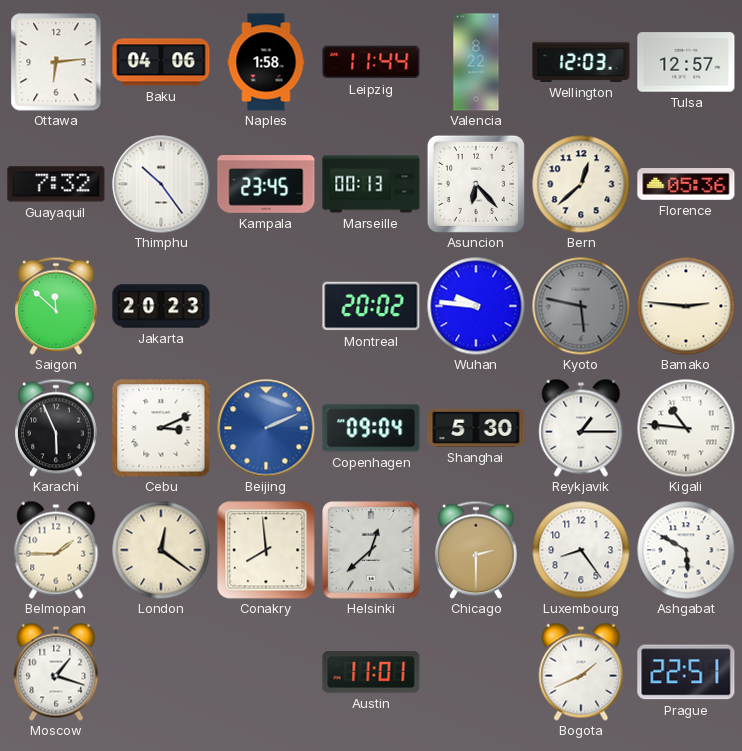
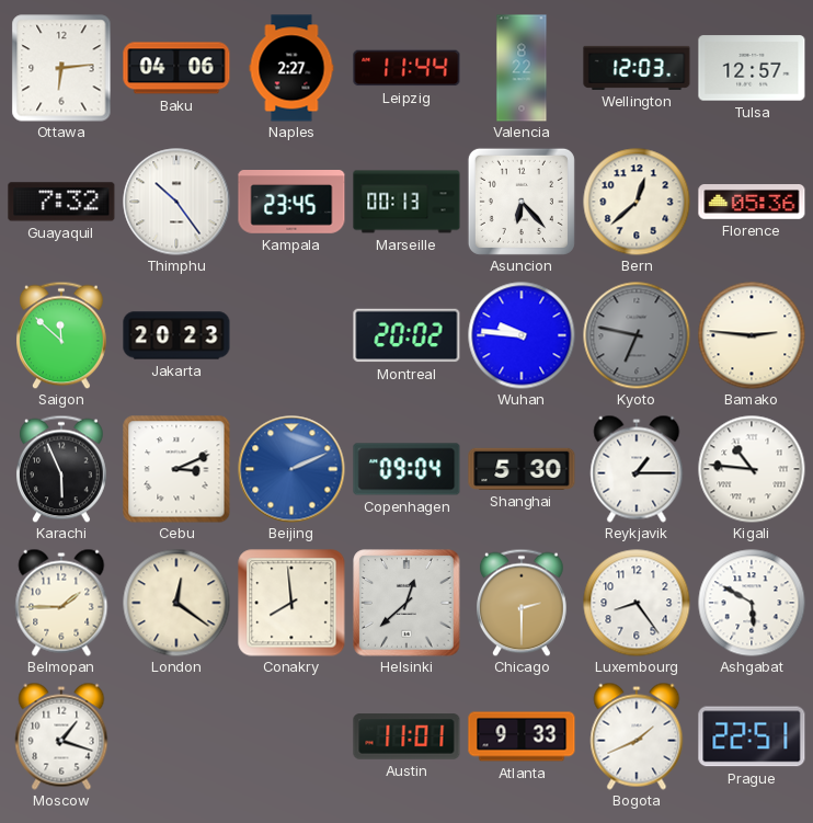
Naples: 1:58 -> 2:27
Kyoto: 5:47 -> 6:47
Atlanta: none -> 9:33
